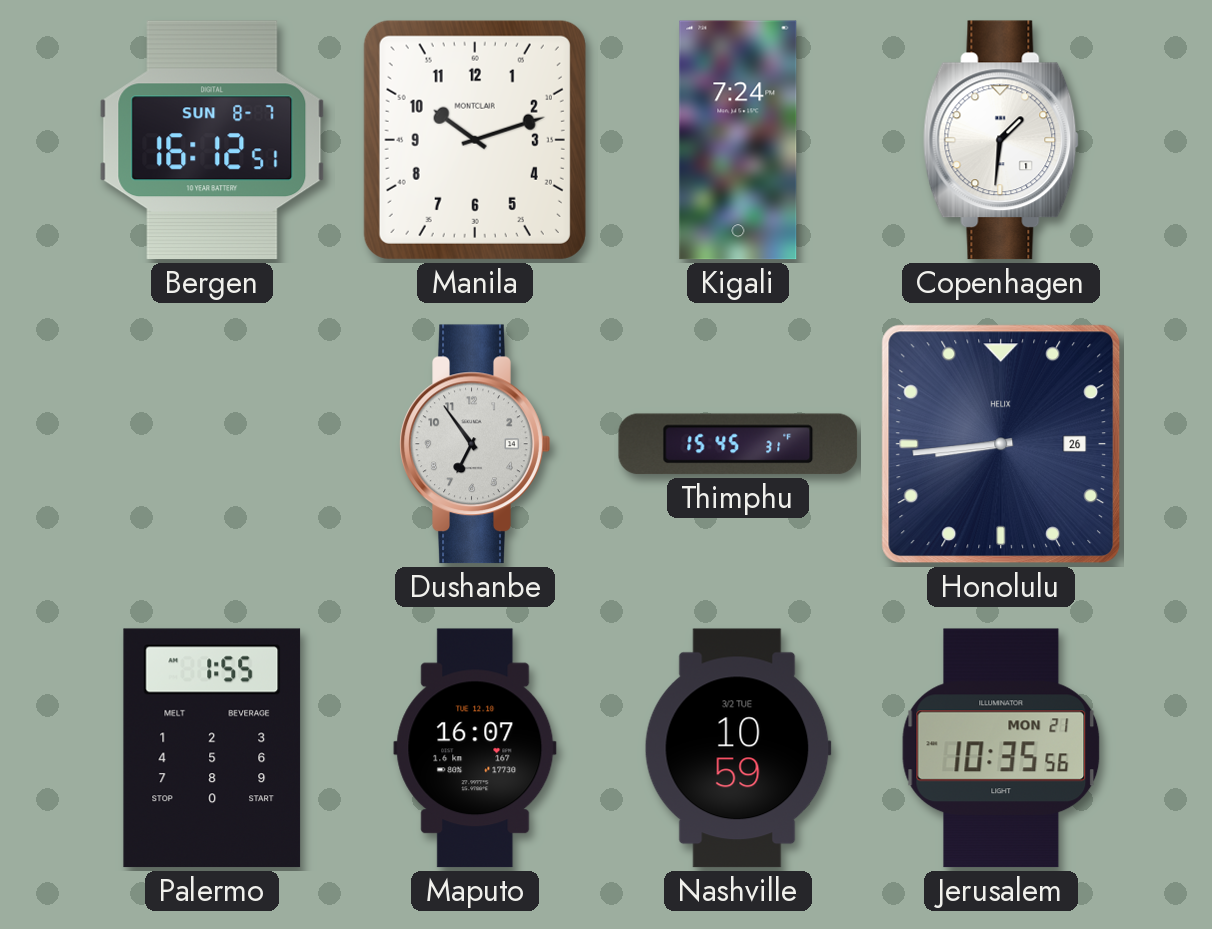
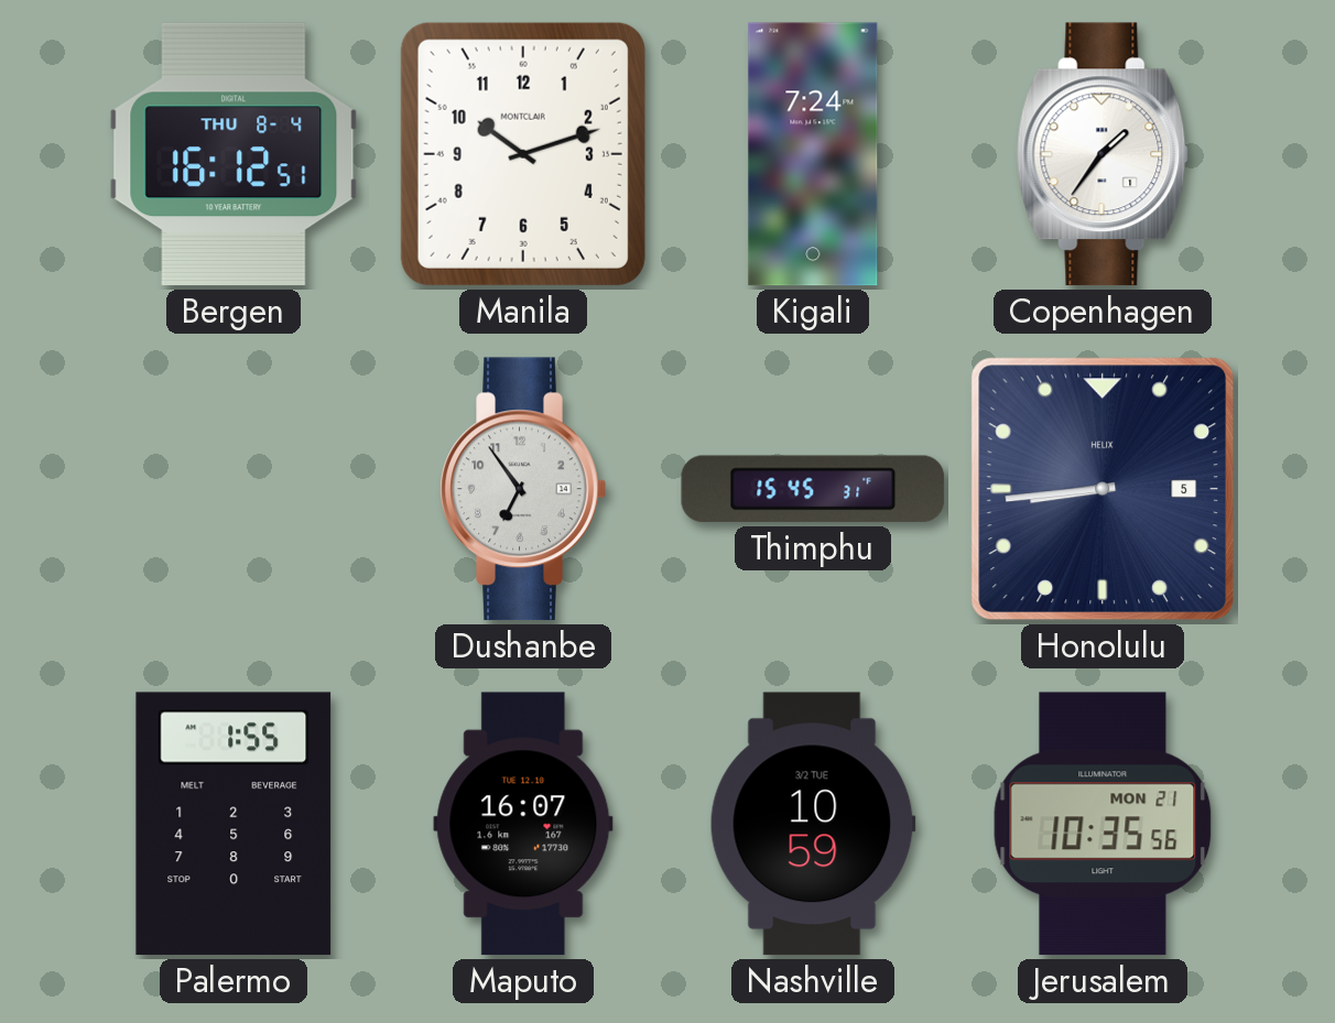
Bergen date: SUN 8-7 -> THU 8-4
Copenhagen: 1:31 -> 1:36
Honolulu date: 26 -> 5
